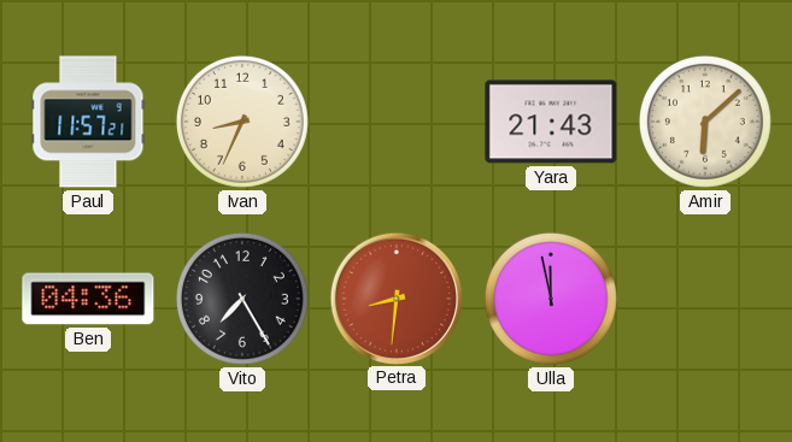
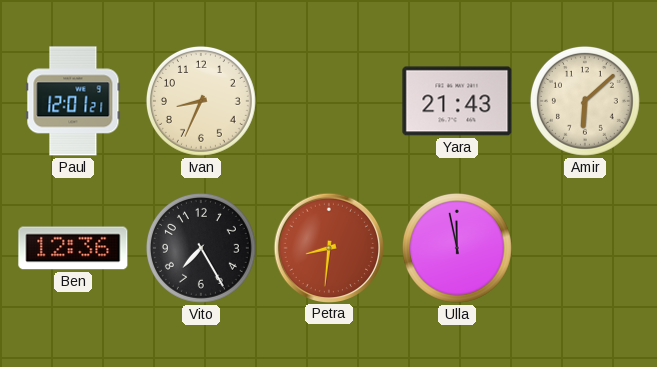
Paul: 11:57 -> 12:01
Ben: 04:36 -> 12:36
